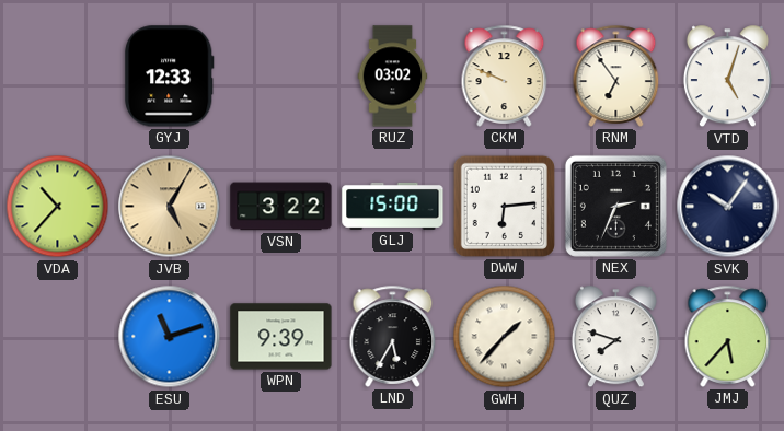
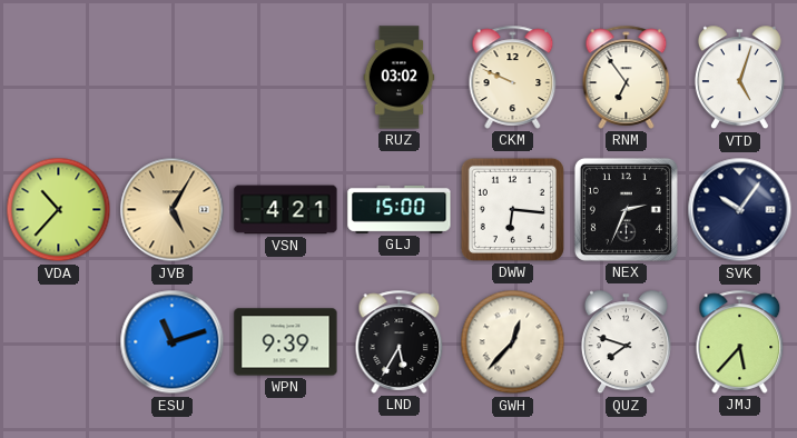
GYJ: 12:33 -> none
VSN: 3:22 -> 4:21
DWW: 6:14 -> 6:16
GWH: 1:37 -> 12:37
